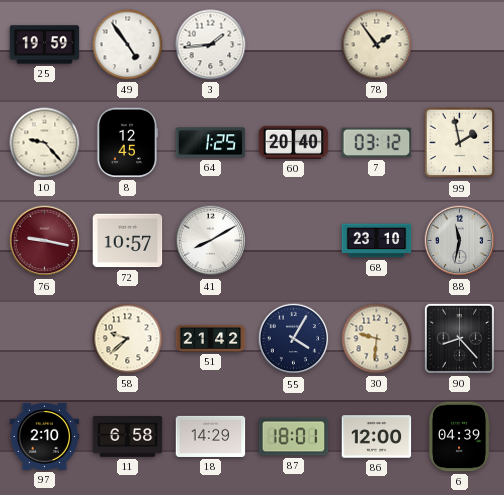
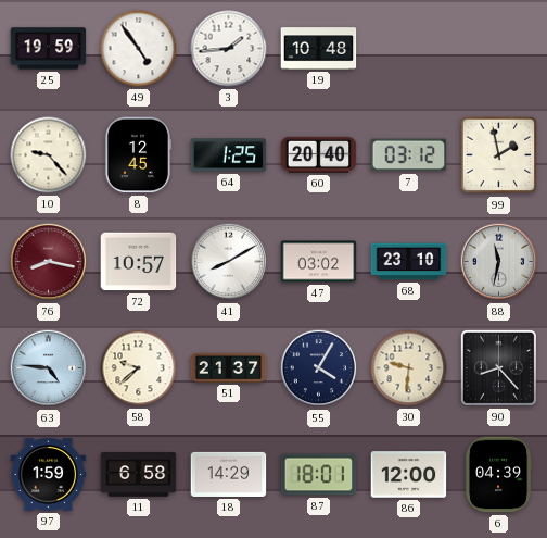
19: none -> 10:48
78: 1:54 -> none
76: 9:17 -> 8:17
47: none -> 03:02
63: none -> 4:46
51: 21:42 -> 21:37
97: 2:10 -> 1:59
